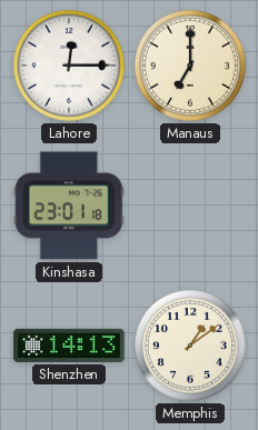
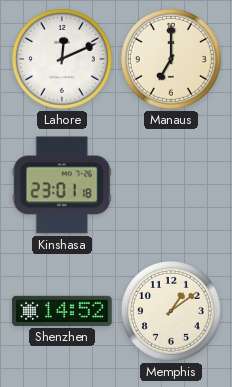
Lahore: 12:15 -> 12:11
Shenzhen: 14:13 -> 14:52
